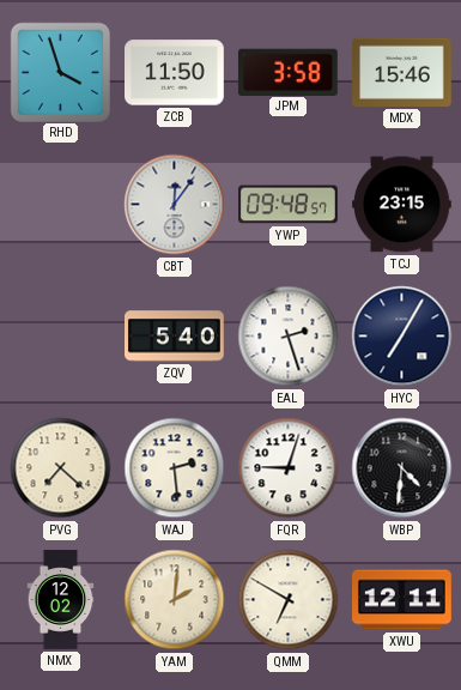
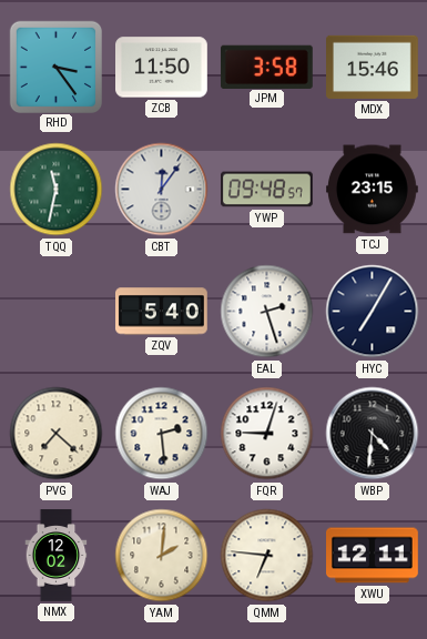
RHD: 3:57 -> 3:24
TQQ: none -> 11:32
QMM: 6:50 -> 6:46
